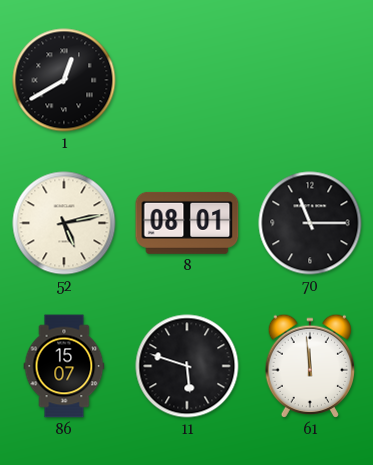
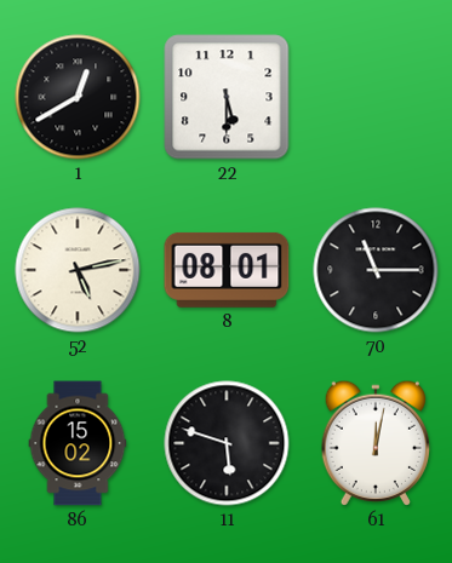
22: none -> 5:30
86: 15:07 -> 15:02
61: 11:59 -> 12:02
